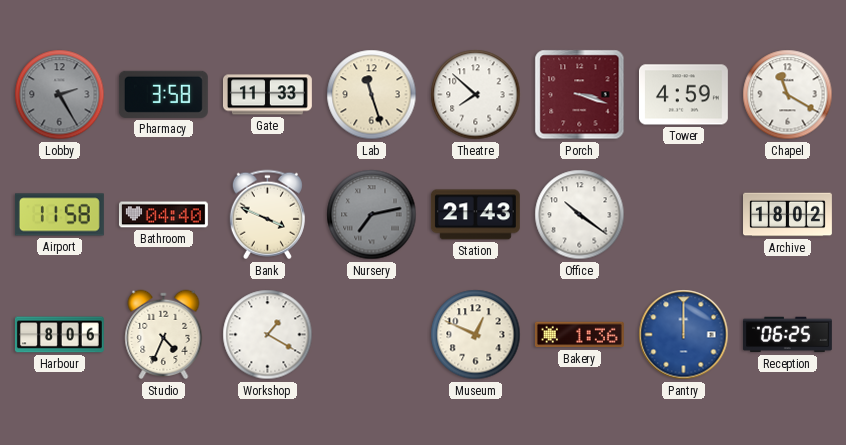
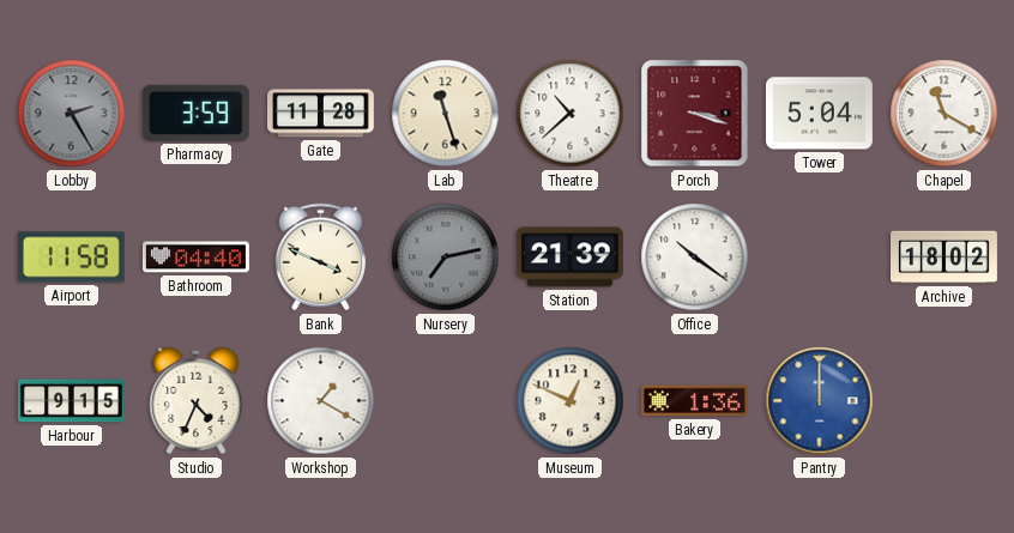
Pharmacy: 3:58 -> 3:59
Gate: 11:33 -> 11:28
Theatre: 7:52 -> 10:38
Tower: 4:59 -> 5:04
Station: 21:43 -> 21:39
Harbour: 8:06 -> 9:15
Reception: 06:25 -> none
